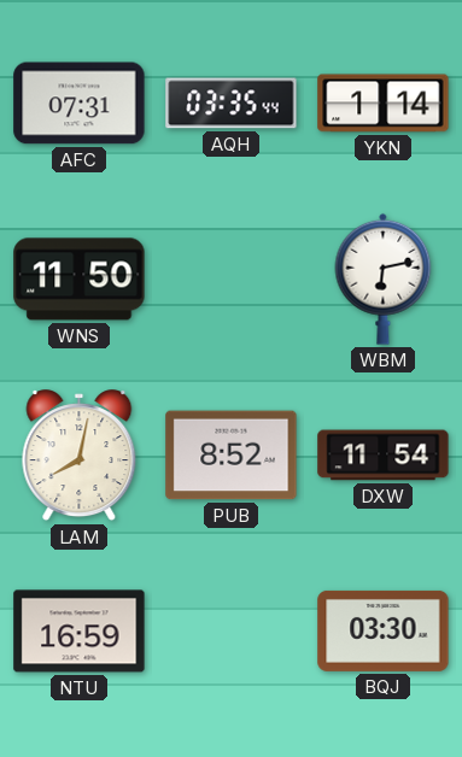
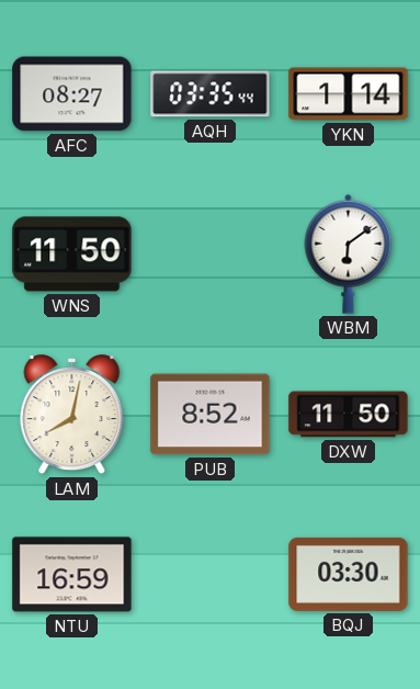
AFC: 07:31 -> 08:27
WBM: 6:13 -> 6:09
DXW: 11:54 -> 11:50
